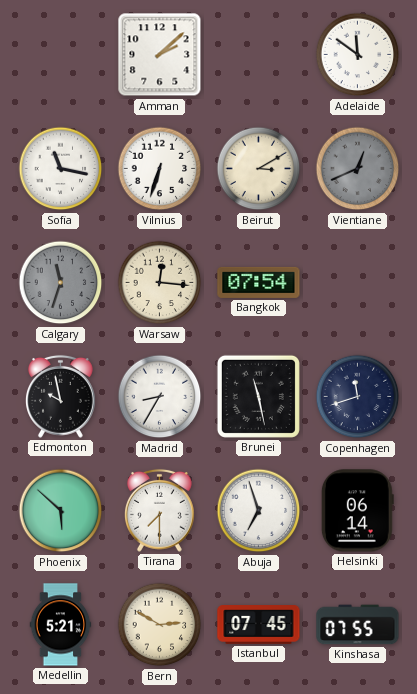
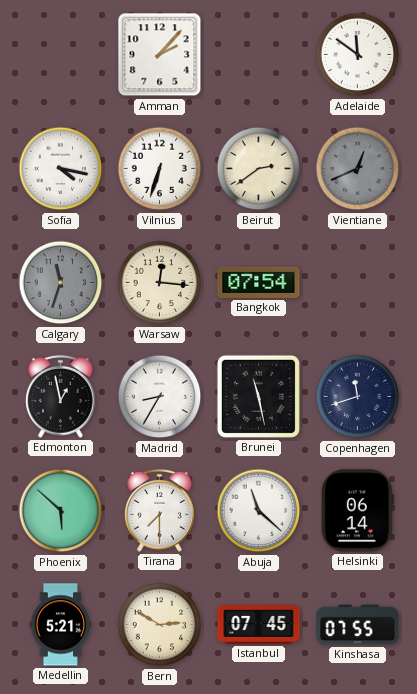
Amman: 2:08 -> 2:07
Sofia: 11:17 -> 4:17
Beirut: 3:10 -> 2:39
Edmonton: 9:58 -> 12:58
Abuja: 6:57 -> 11:22
